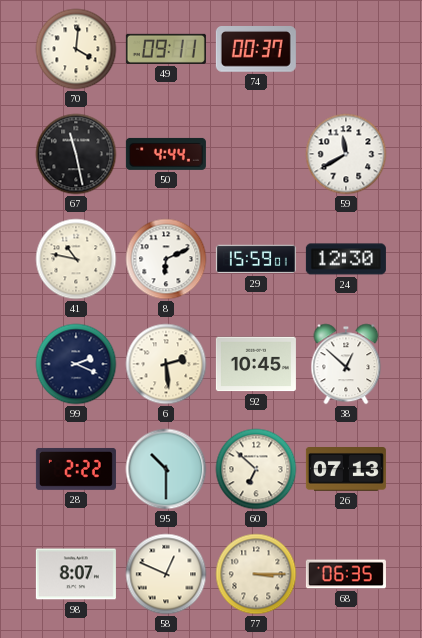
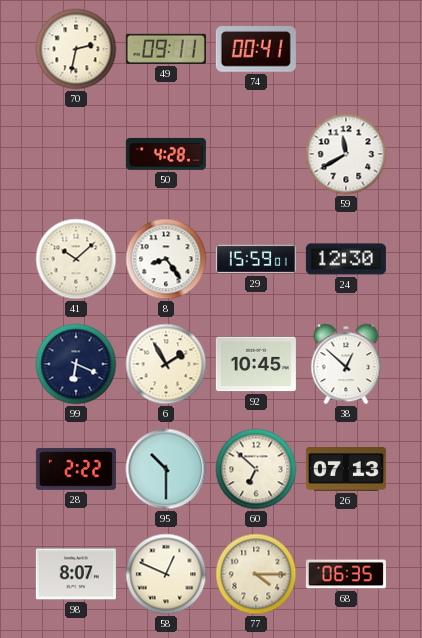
70: 4:01 -> 2:32
74: 00:37 -> 00:41
67: 11:28 -> none
50: 4:44 -> 4:28
41: 10:47 -> 10:08
8: 6:11 -> 8:24
99: 2:19 -> 6:19
6: 2:29 -> 1:55
77: 3:15 -> 4:15
